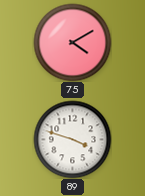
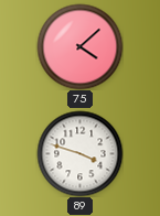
75: 4:10 -> 4:08
